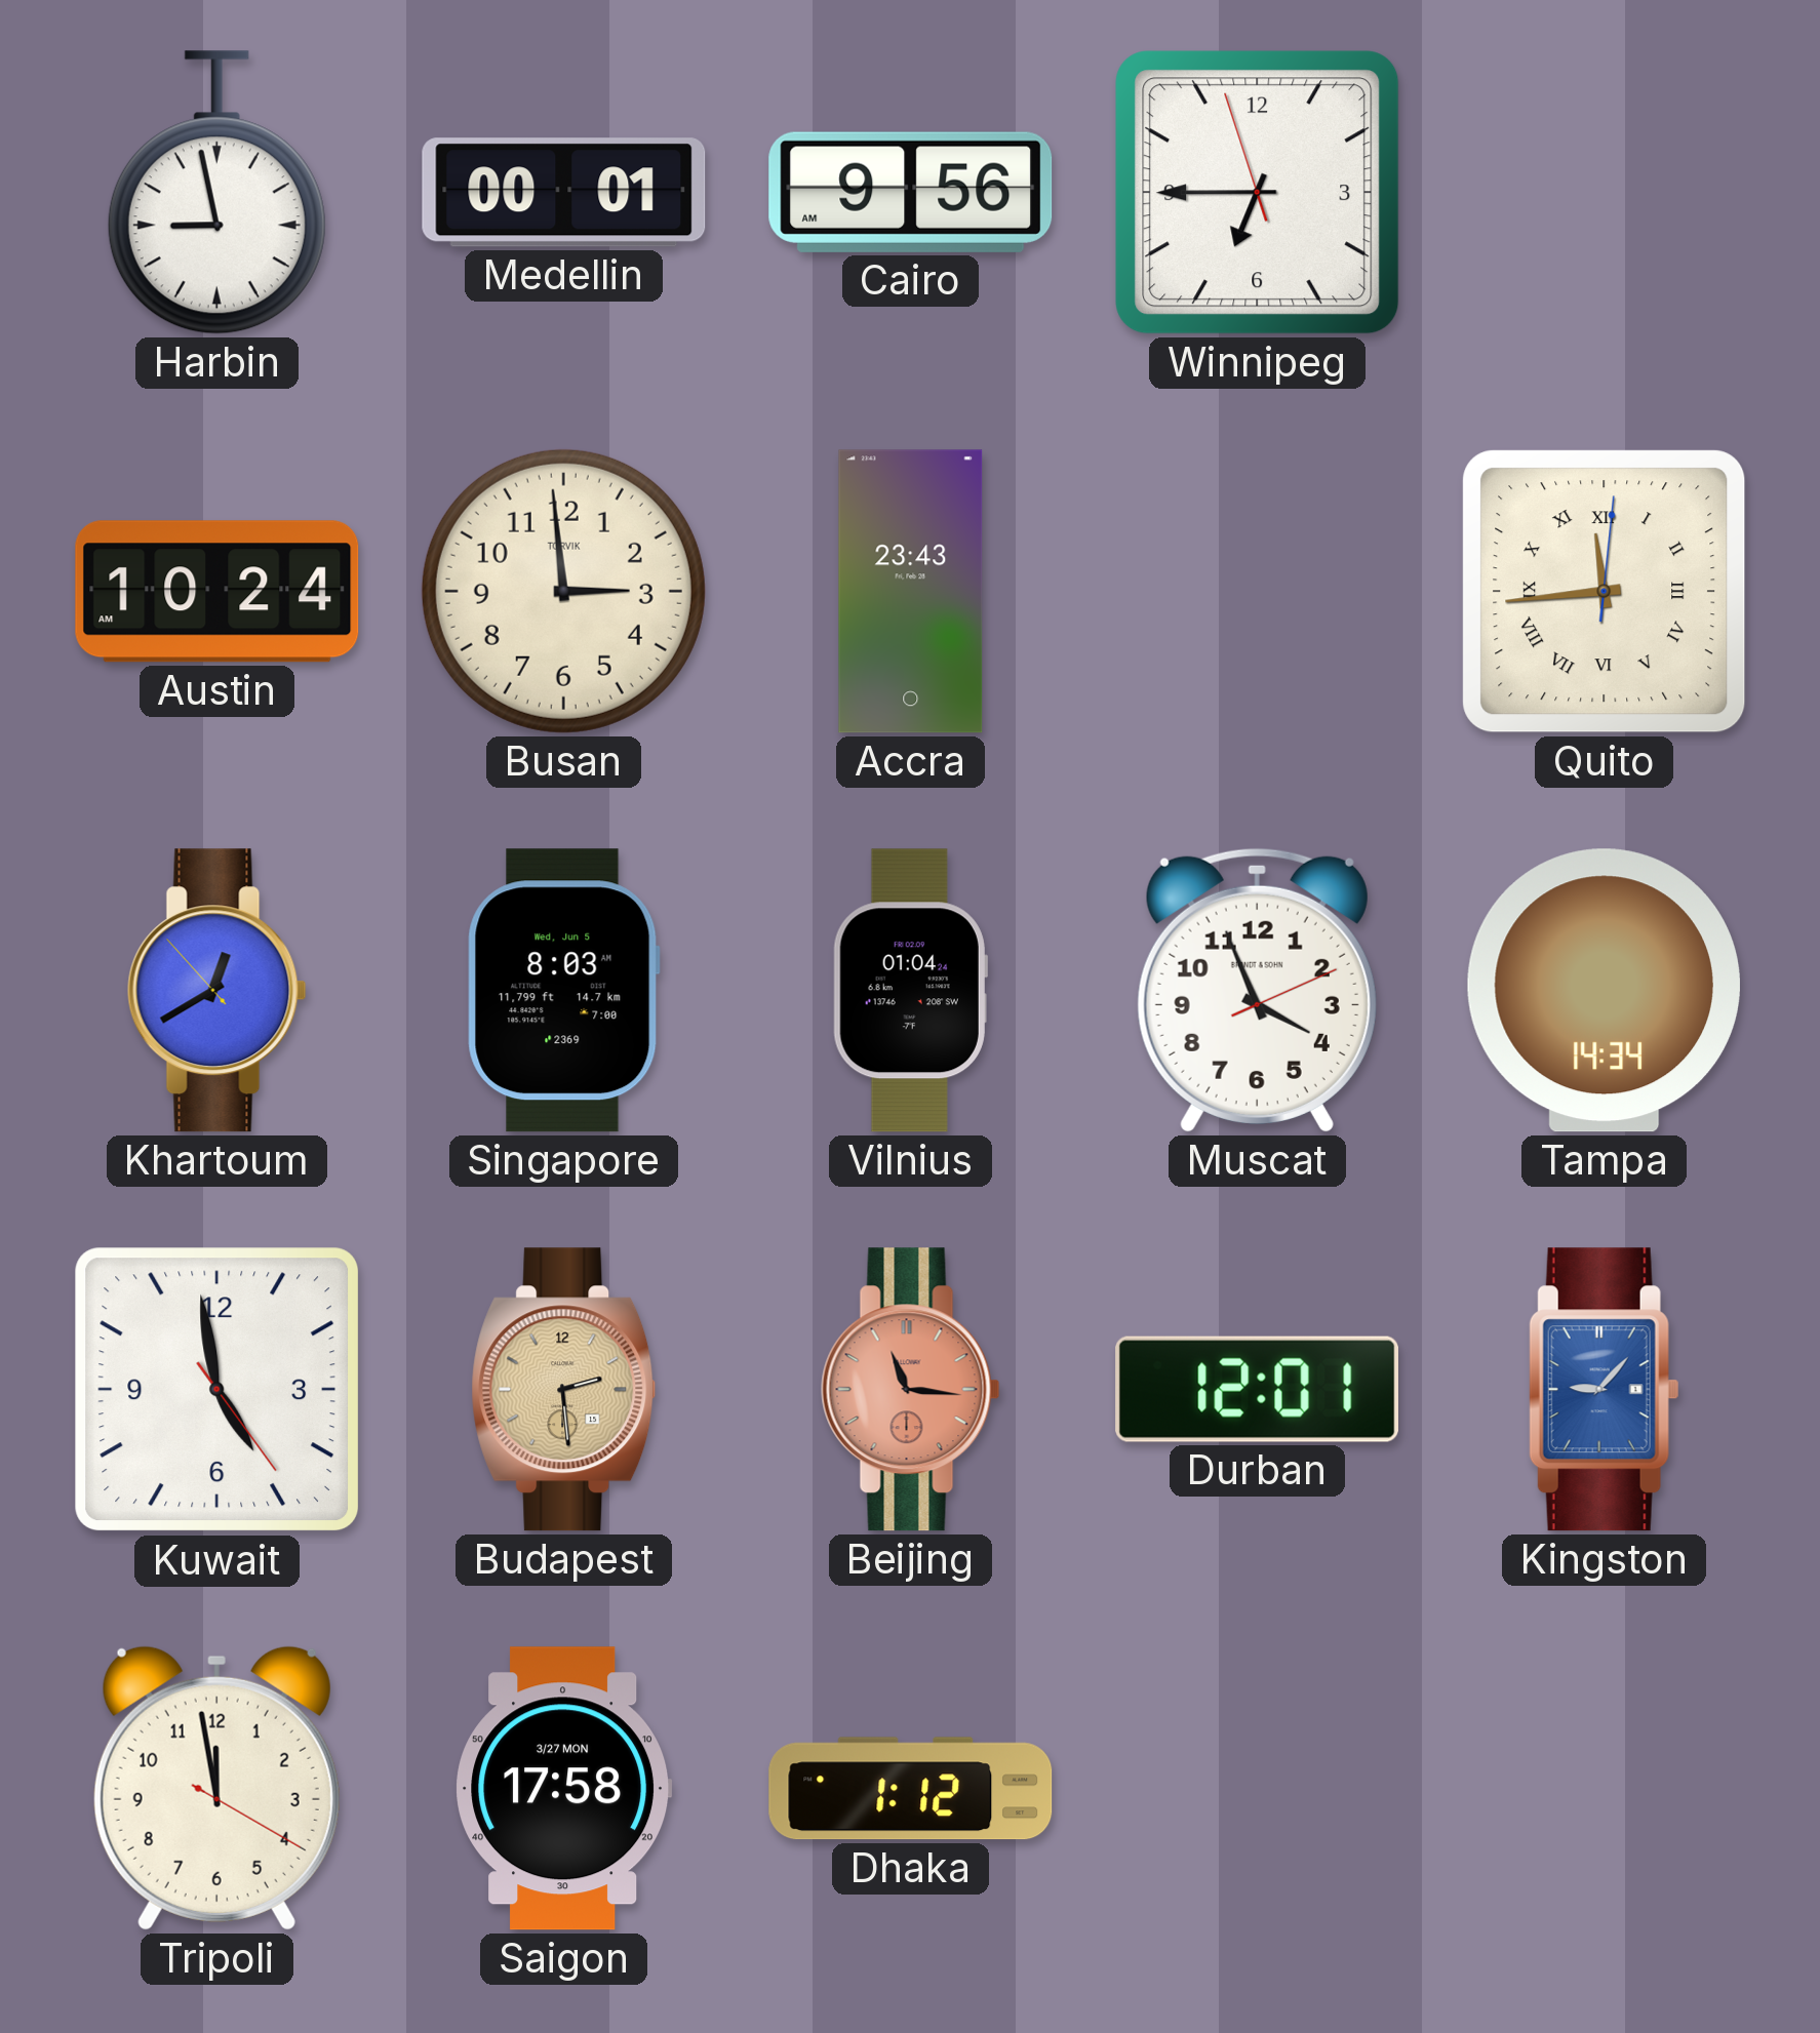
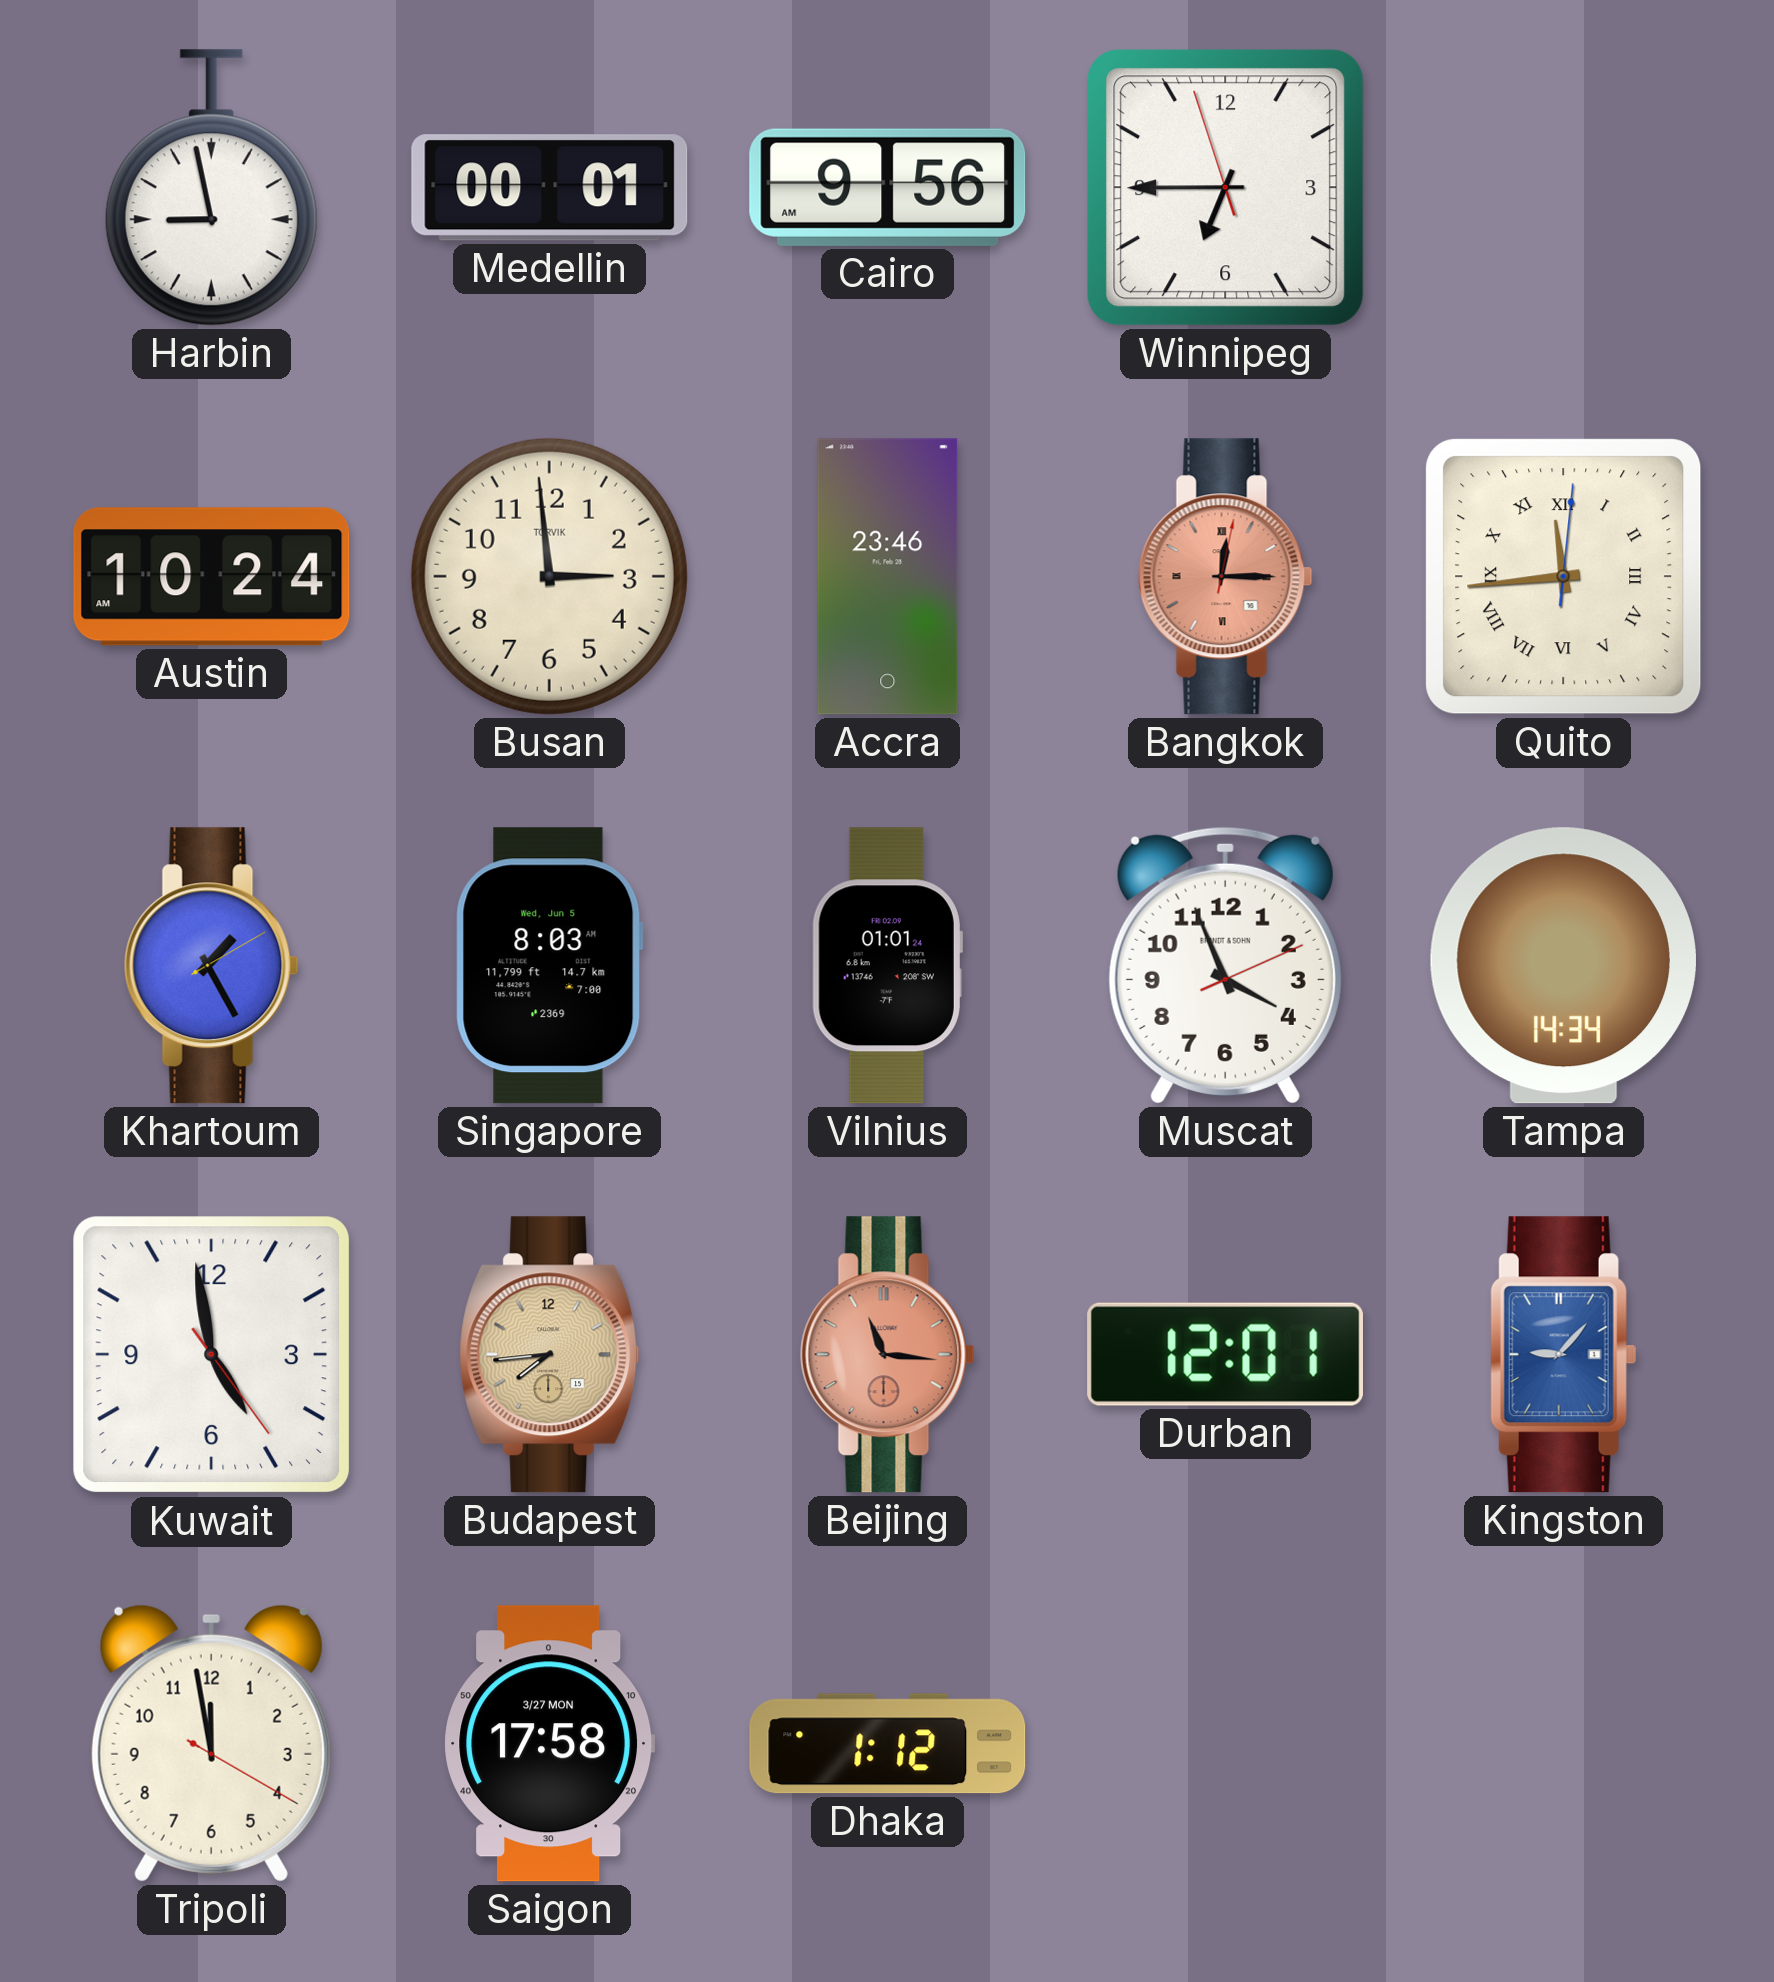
Accra: 23:43 -> 23:46
Bangkok: none -> 12:15
Khartoum: 12:39 -> 1:25
Vilnius: 01:04 -> 01:01
Budapest: 2:29 -> 7:44
